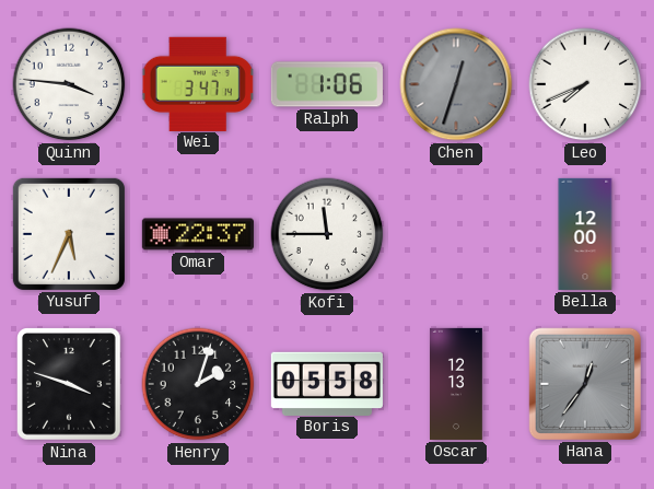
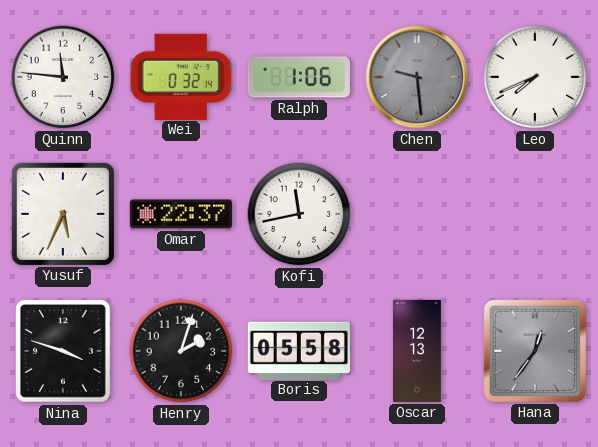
Quinn: 3:46 -> 11:46
Wei: 3:47 -> 0:32
Chen: 12:33 -> 9:29
Kofi: 11:45 -> 11:43
Bella: 12:00 -> none
